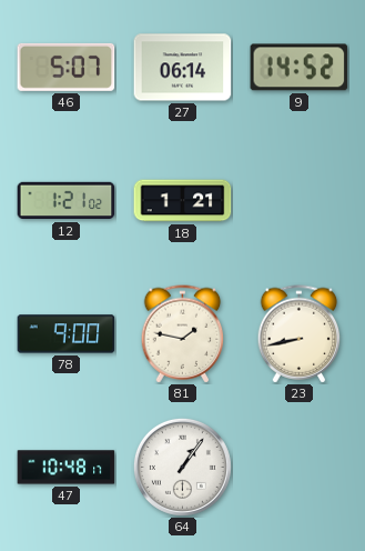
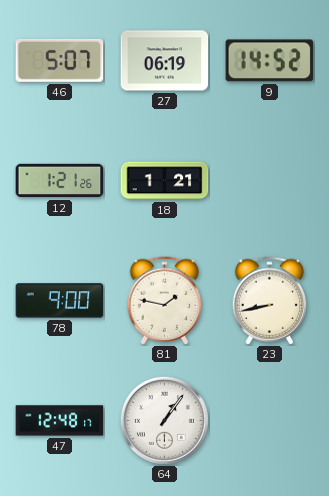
27: 06:14 -> 06:19
12: 1:21:02 -> 1:21:26
47: 10:48 -> 12:48
